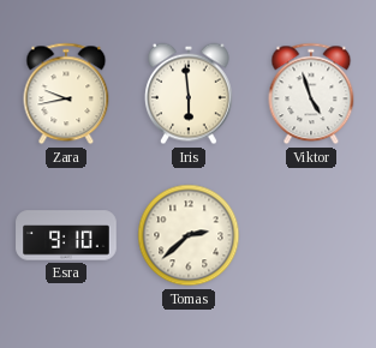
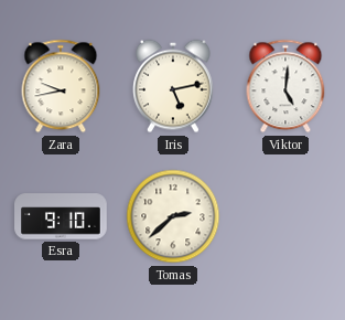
Iris: 5:59 -> 5:13
Viktor: 4:57 -> 5:01
